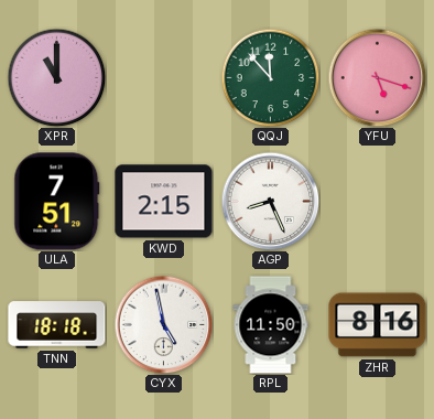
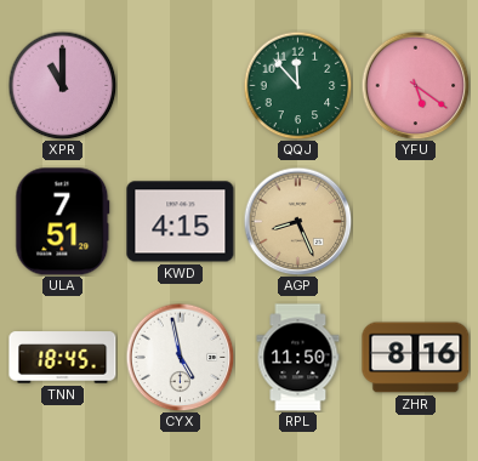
YFU: 5:18 -> 5:21
KWD: 2:15 -> 4:15
AGP dial: white -> champagne
TNN: 18:18 -> 18:45
